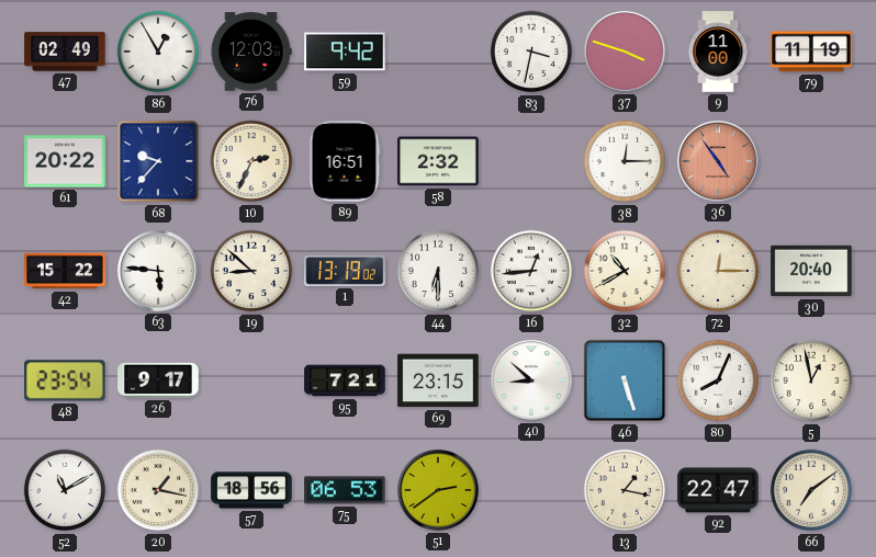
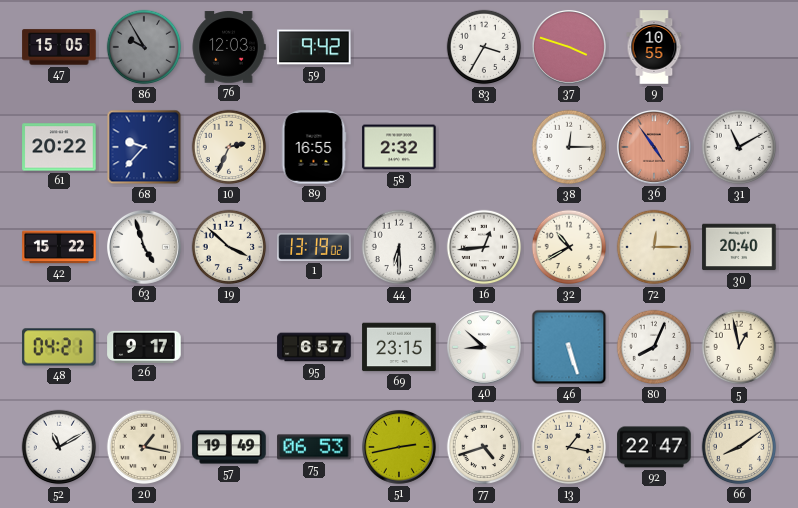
47: 02:49 -> 15:05
86: 12:55 -> 9:55
86 dial: white -> grey
83: 3:32 -> 3:35
9: 11:00 -> 10:55
79: 11:19 -> none
89: 16:51 -> 16:55
31: none -> 11:10
63: 5:46 -> 4:57
19: 8:52 -> 3:52
48: 23:54 -> 04:21
95: 7:21 -> 6:57
57: 18:56 -> 19:49
51: 2:39 -> 2:43
77: none -> 4:42
66: 7:09 -> 8:09
